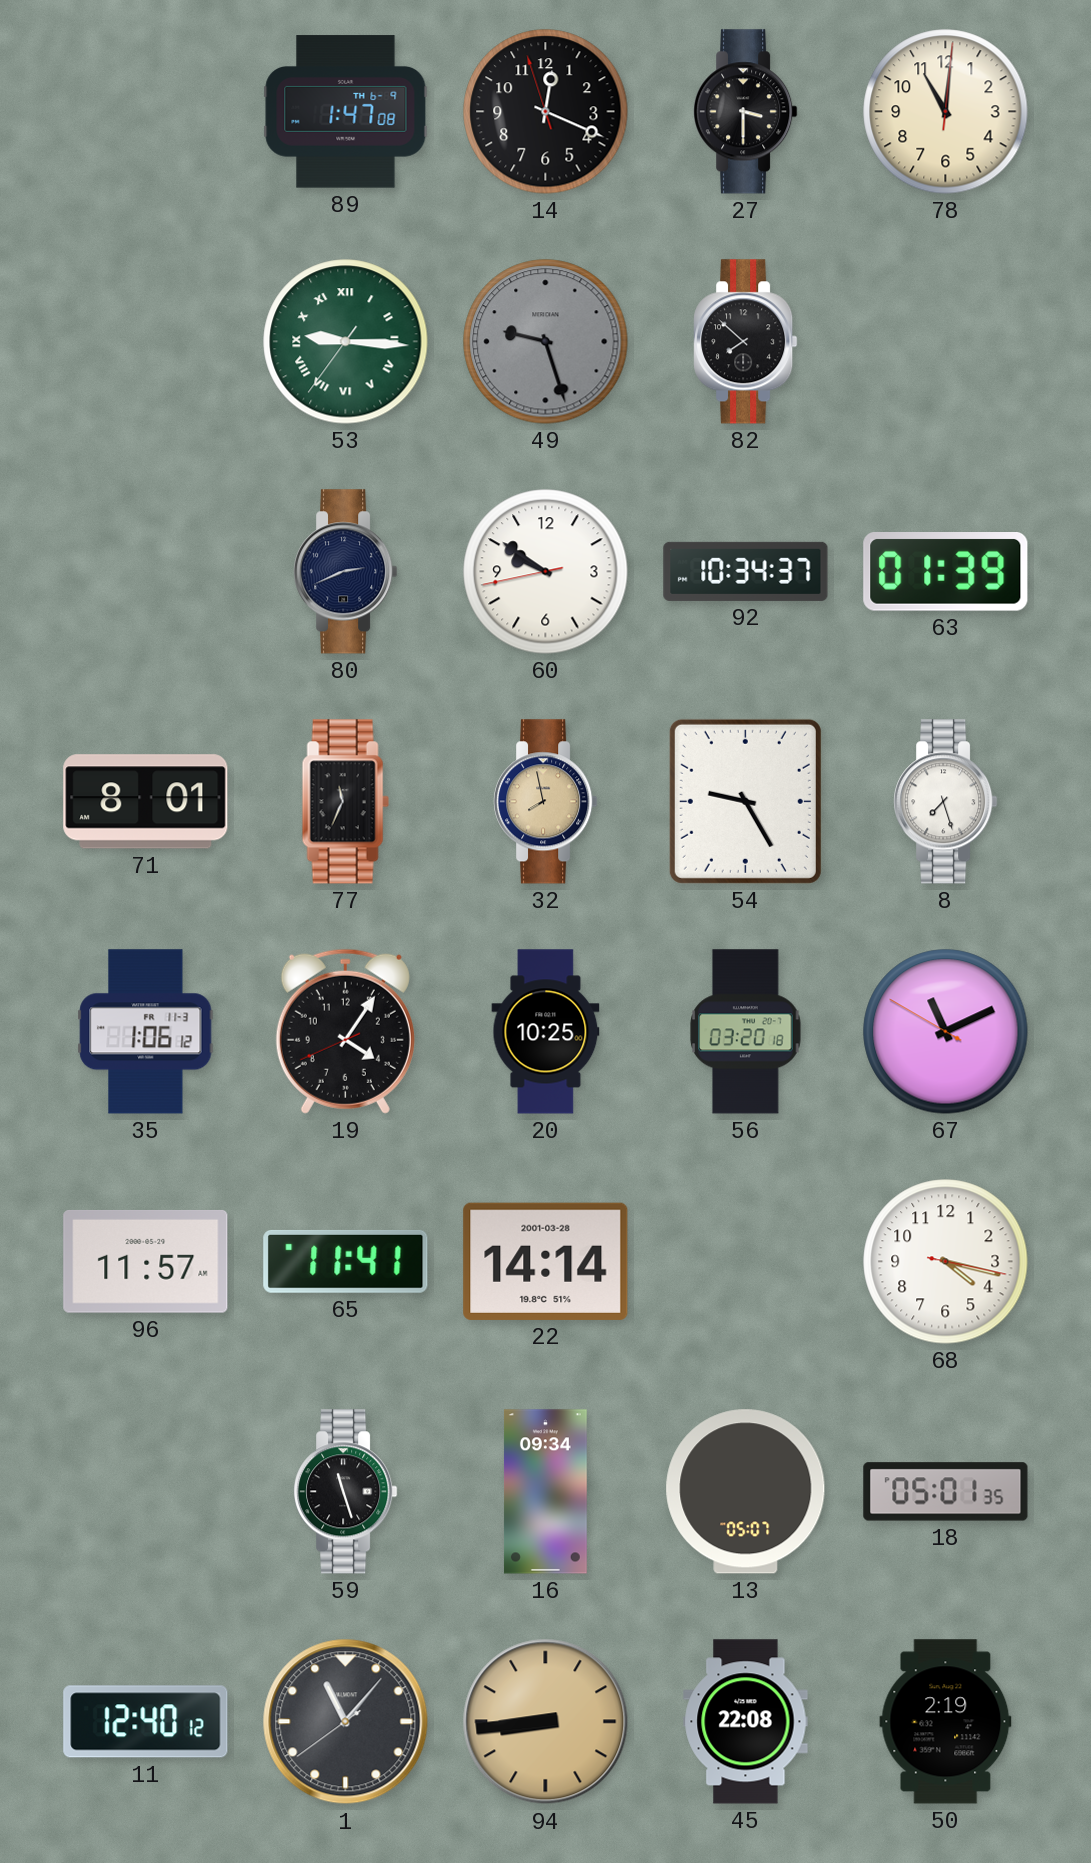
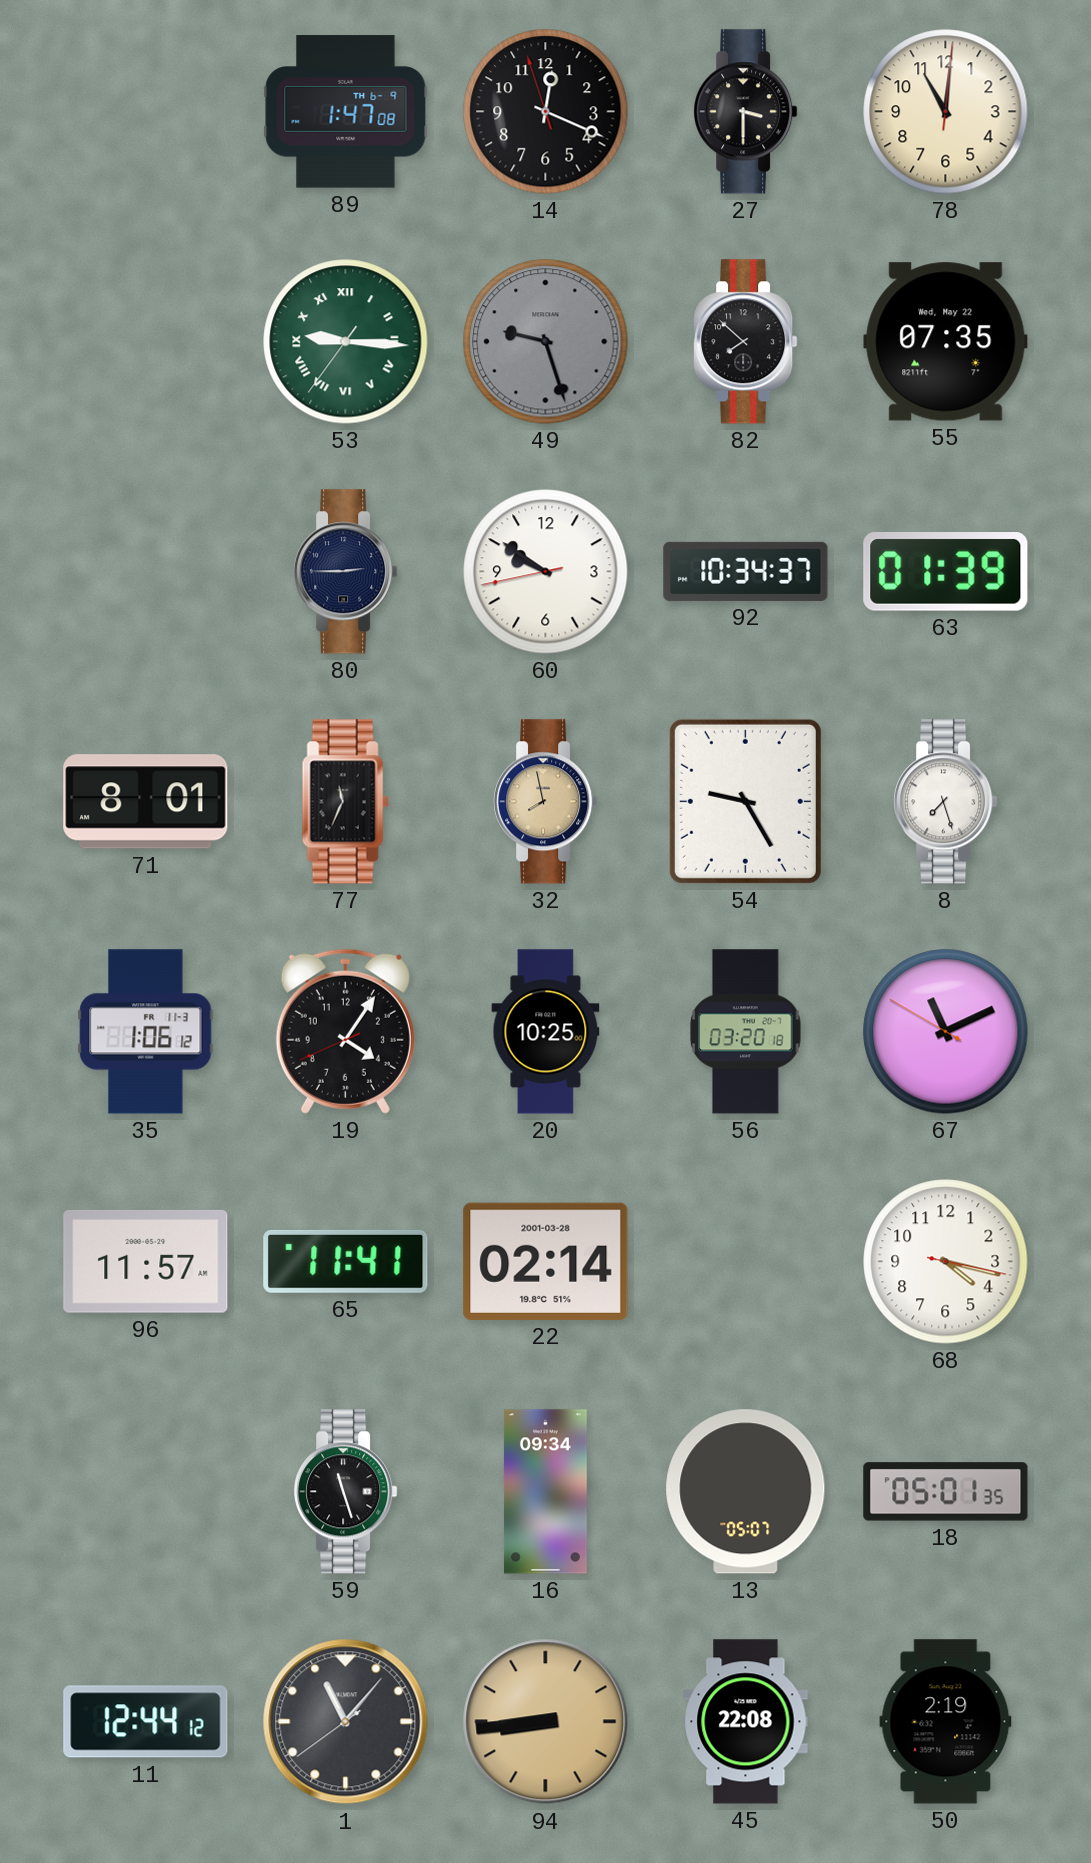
55: none -> 07:35
80: 2:41 -> 2:45
22: 14:14 -> 02:14
11: 12:40 -> 12:44
